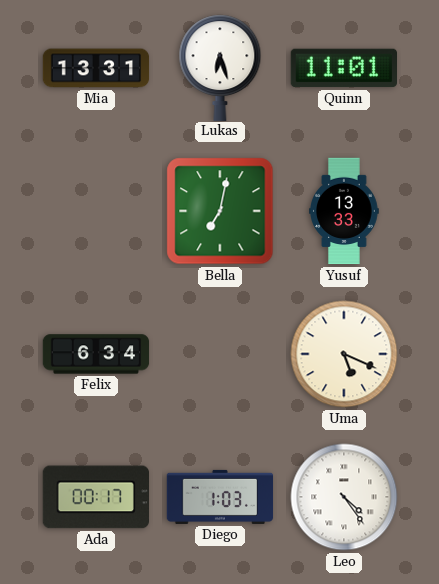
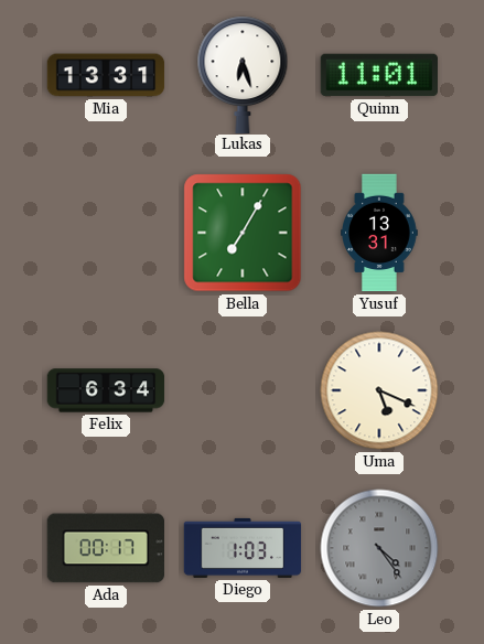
Bella: 7:02 -> 7:05
Yusuf: 13:33 -> 13:31
Leo dial: white -> grey
